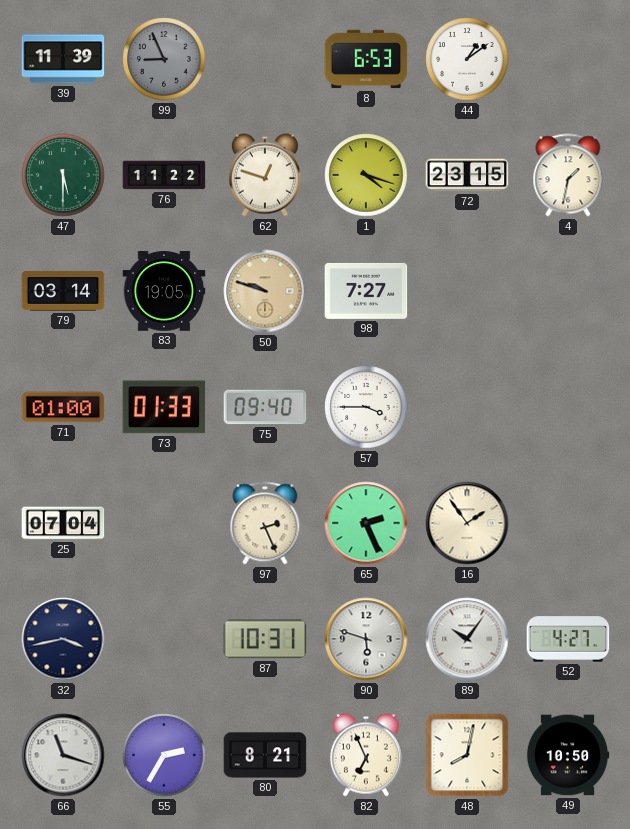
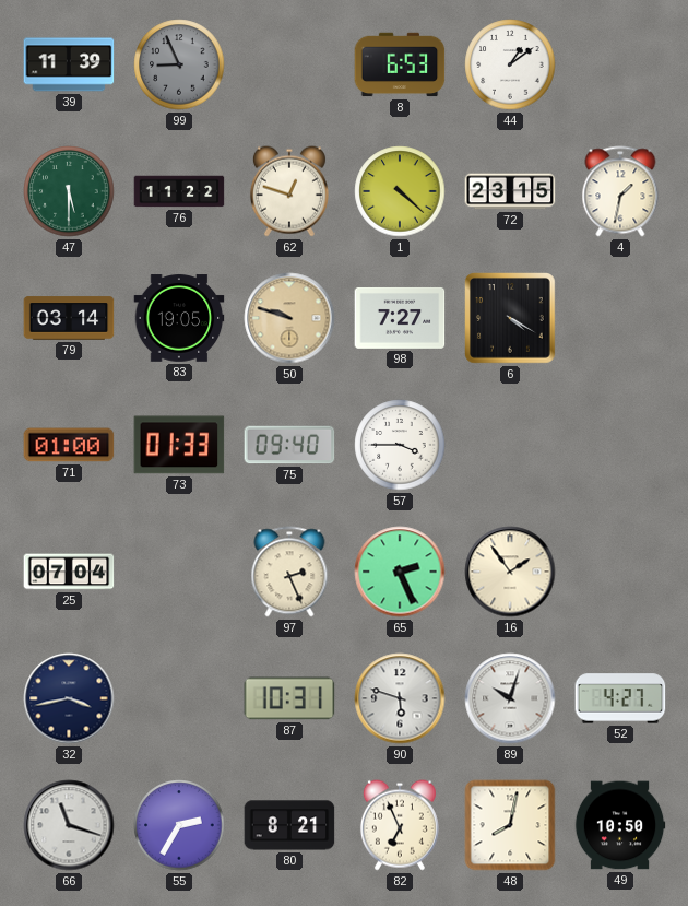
1: 4:18 -> 4:22
6: none -> 4:20
89: 10:06 -> 10:03
